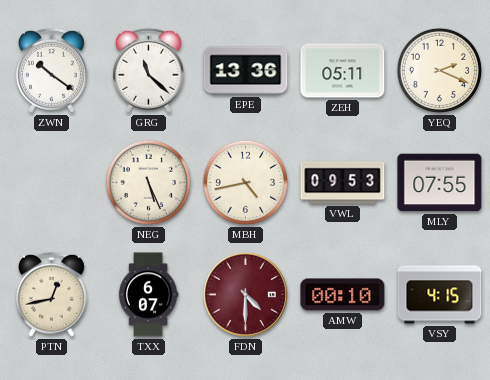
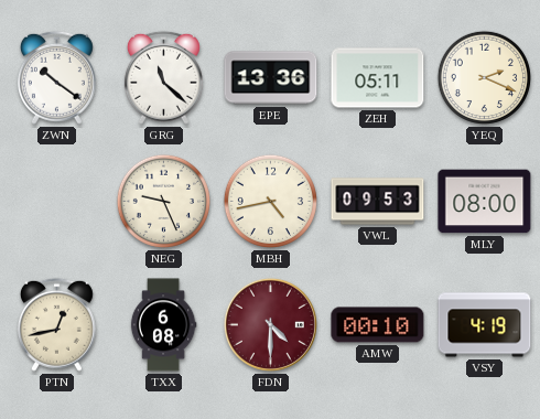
NEG: 5:26 -> 9:26
MLY: 07:55 -> 08:00
TXX: 6:07 -> 6:08
VSY: 4:15 -> 4:19
